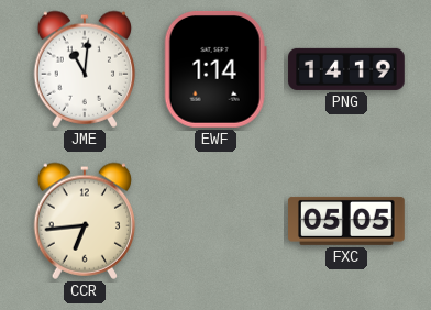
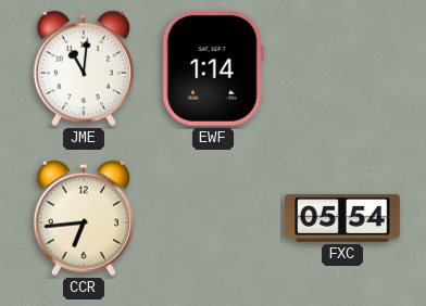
PNG: 14:19 -> none
FXC: 05:05 -> 05:54
